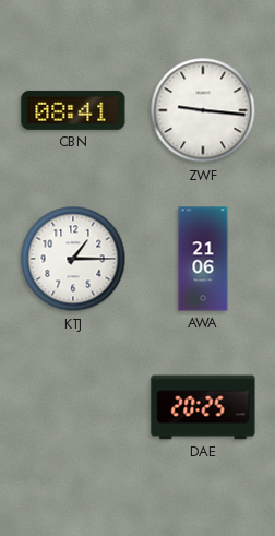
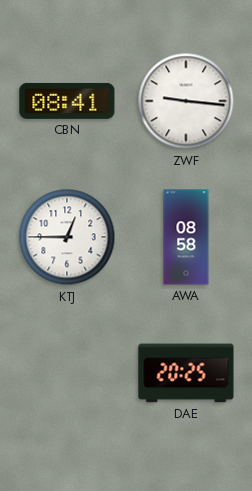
KTJ: 1:15 -> 12:45
AWA: 21:06 -> 08:58
